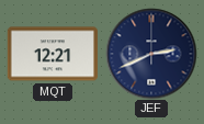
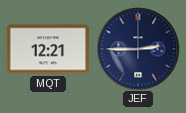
JEF: 2:41 -> 2:45
